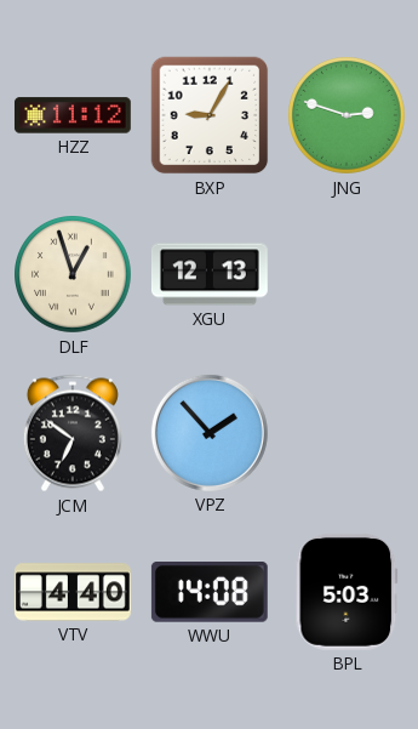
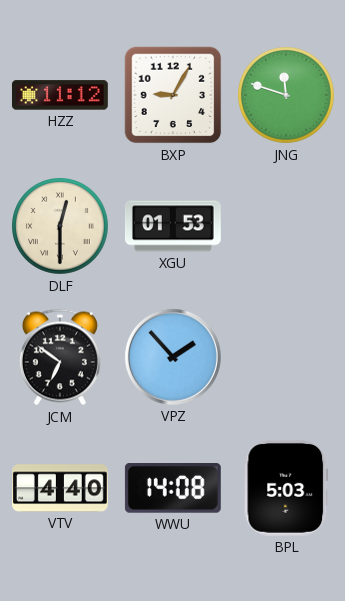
JNG: 2:48 -> 11:48
DLF: 12:57 -> 12:30
XGU: 12:13 -> 01:53
